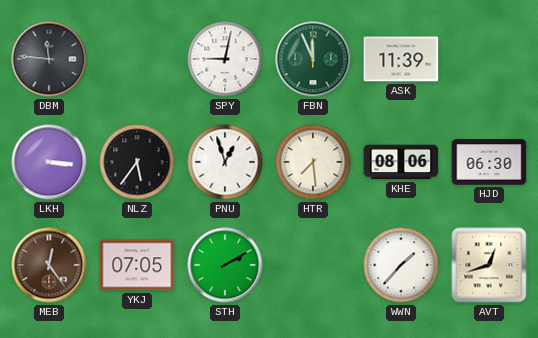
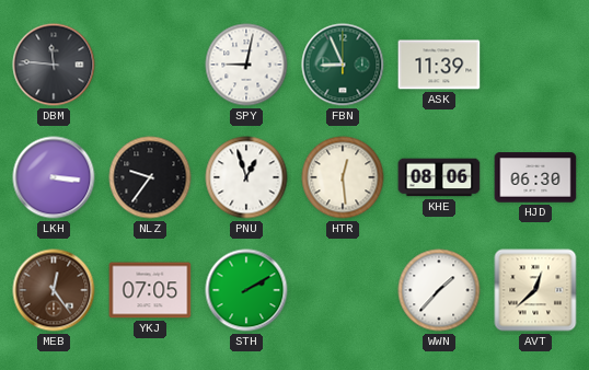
FBN: 11:56 -> 8:56
NLZ: 5:36 -> 9:36
HTR: 7:29 -> 12:29
AVT: 12:42 -> 12:38
